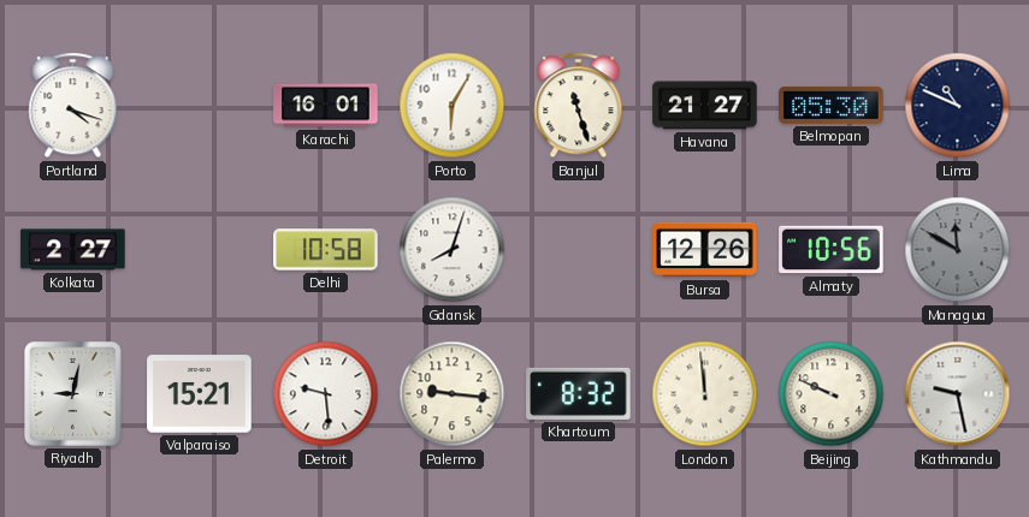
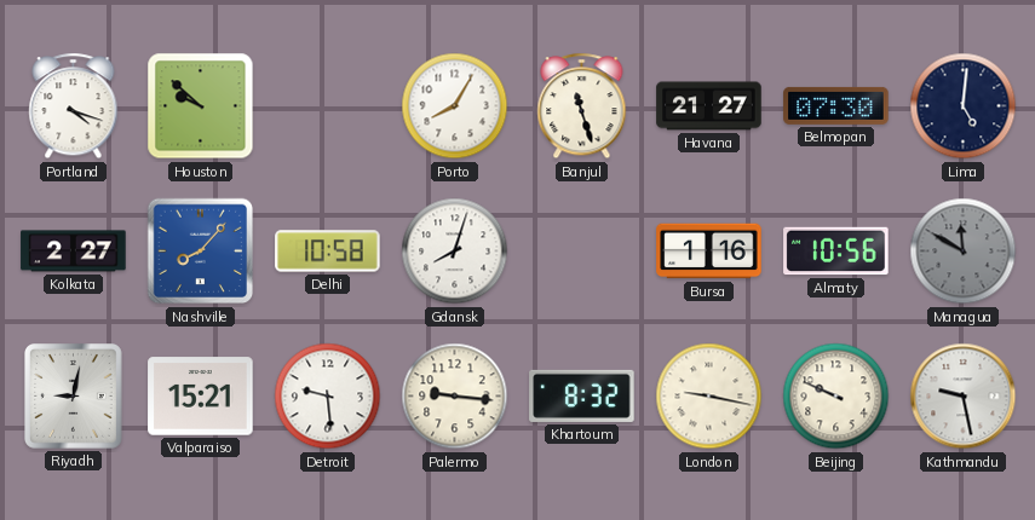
Houston: none -> 9:52
Karachi: 16:01 -> none
Porto: 6:05 -> 8:05
Belmopan: 05:30 -> 07:30
Lima: 10:49 -> 5:01
Nashville: none -> 8:07
Bursa: 12:26 -> 1:16
London: 11:59 -> 9:17
